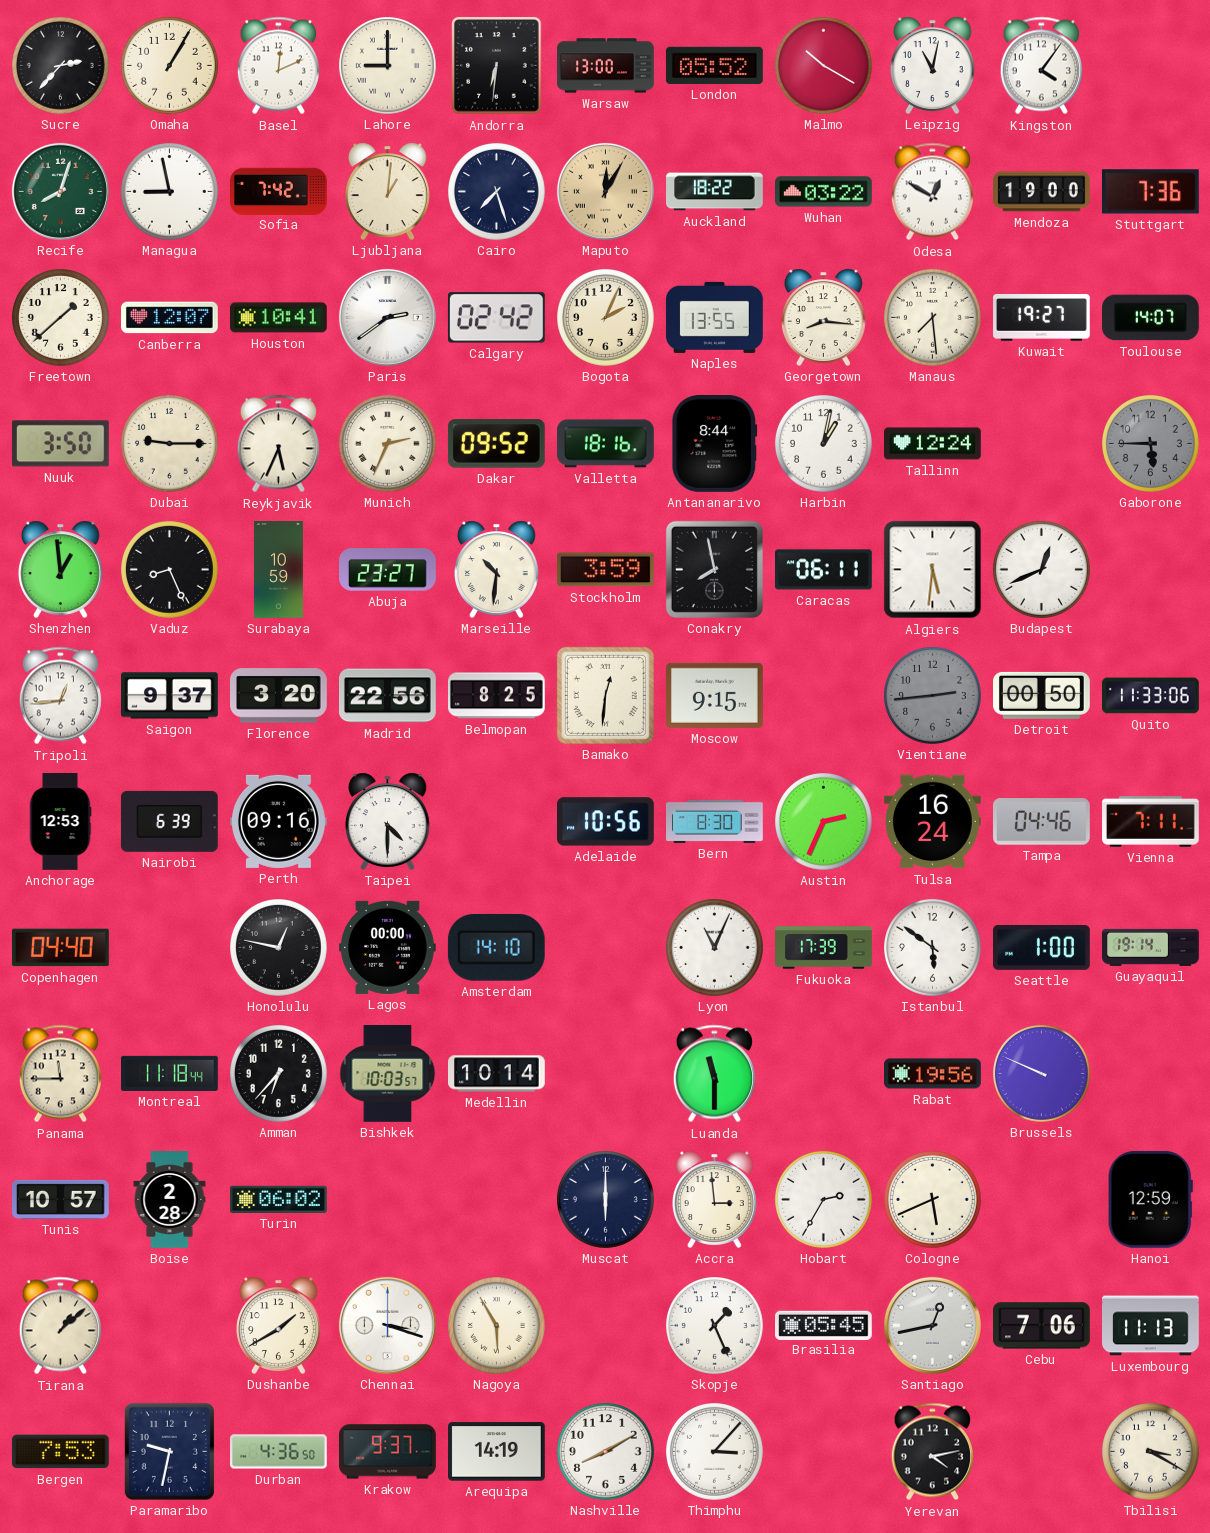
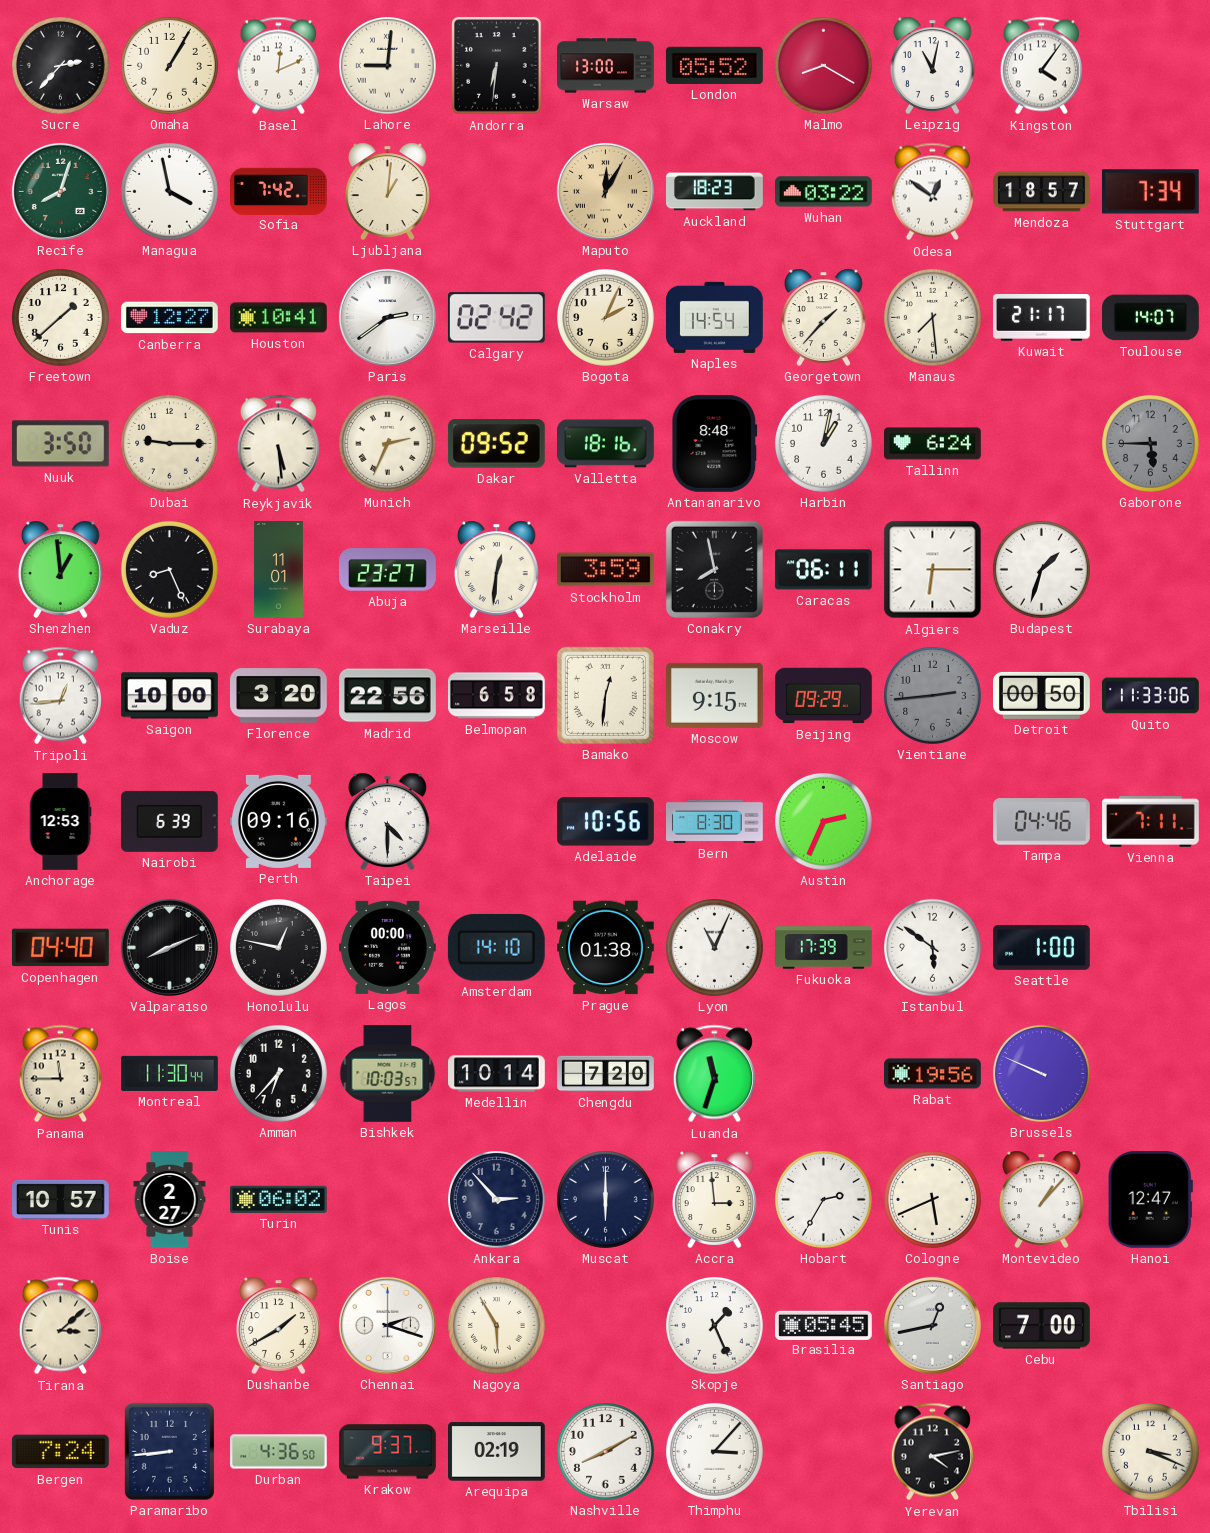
Lahore: 9:00 -> 9:01
Malmo: 10:20 -> 8:20
Managua: 8:58 -> 3:58
Cairo: 7:27 -> none
Auckland: 18:22 -> 18:23
Odesa: 12:50 -> 12:51
Mendoza: 19:00 -> 18:57
Stuttgart: 7:36 -> 7:34
Canberra: 12:07 -> 12:27
Naples: 13:55 -> 14:54
Georgetown: 8:16 -> 1:37
Kuwait: 19:27 -> 21:17
Reykjavik: 5:34 -> 5:29
Antananarivo: 8:44 -> 8:48
Tallinn: 12:24 -> 6:24
Surabaya: 10:59 -> 11:01
Marseille: 10:31 -> 12:31
Algiers: 5:31 -> 6:15
Budapest: 12:41 -> 1:33
Saigon: 9:37 -> 10:00
Belmopan: 8:25 -> 6:58
Beijing: none -> 09:29
Tulsa: 16:24 -> none
Valparaiso: none -> 8:11
Prague: none -> 01:38
Guayaquil: 19:14 -> none
Montreal: 11:18 -> 11:30
Chengdu: none -> 7:20
Luanda: 11:30 -> 11:33
Boise: 2:28 -> 2:27
Ankara: none -> 2:53
Montevideo: none -> 1:07
Hanoi: 12:59 -> 12:47
Tirana: 1:08 -> 3:08
Chennai: 3:18 -> 2:18
Cebu: 7:06 -> 7:00
Luxembourg: 11:13 -> none
Bergen: 7:53 -> 7:24
Paramaribo: 9:32 -> 8:44
Arequipa: 14:19 -> 02:19
Tbilisi: 3:20 -> 3:19
